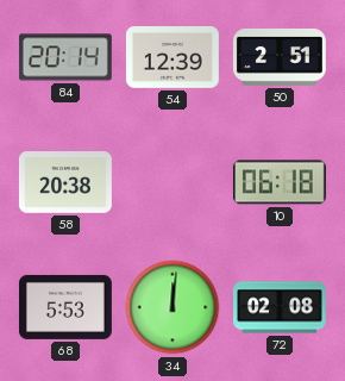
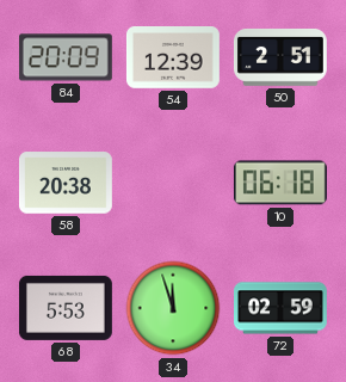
84: 20:14 -> 20:09
34: 12:01 -> 11:57
72: 02:08 -> 02:59
